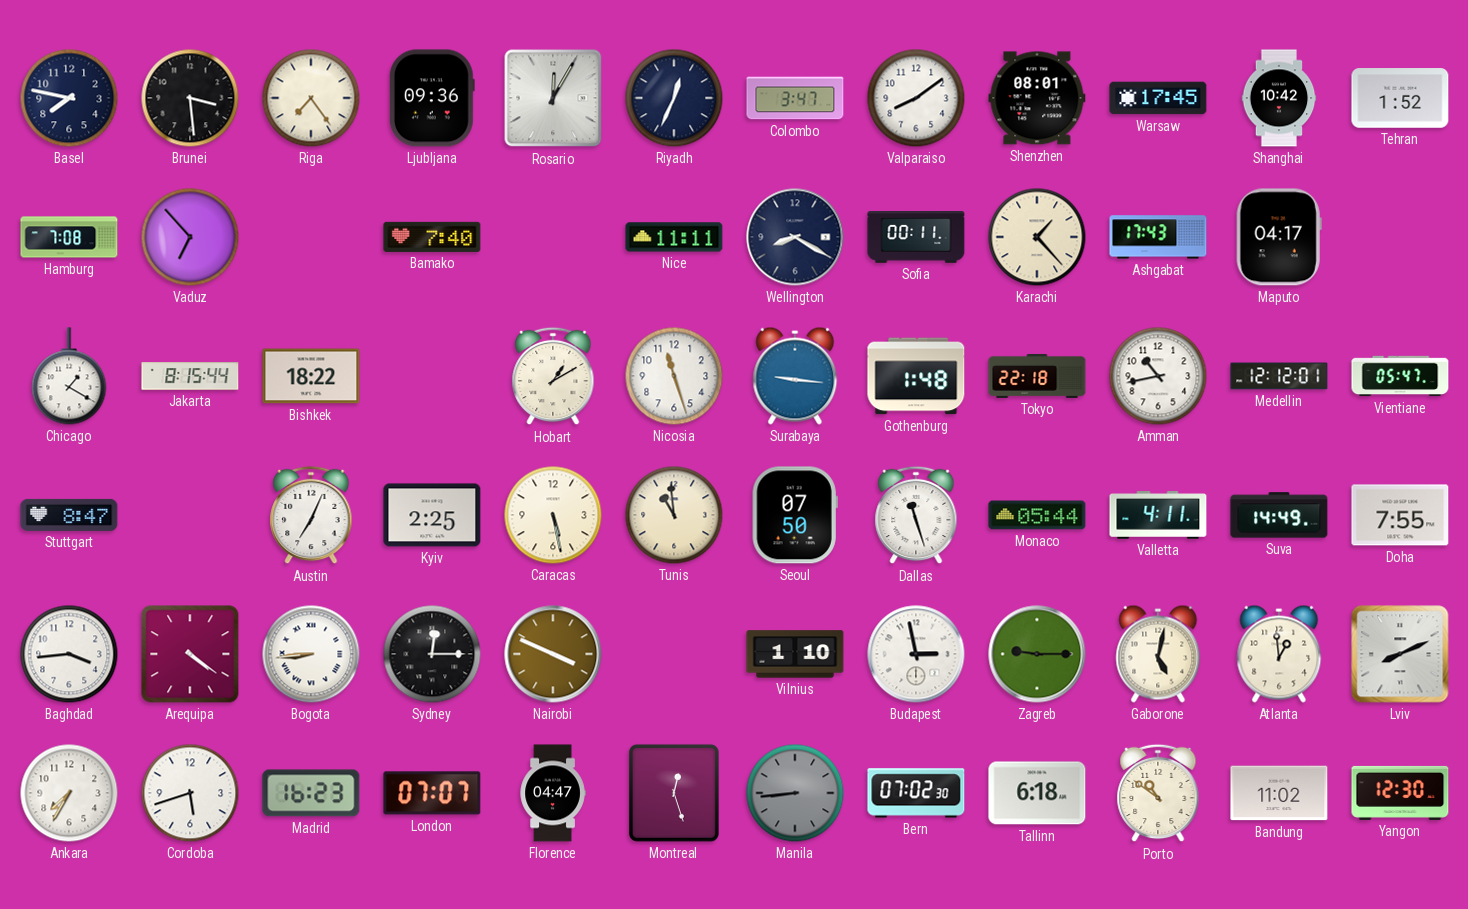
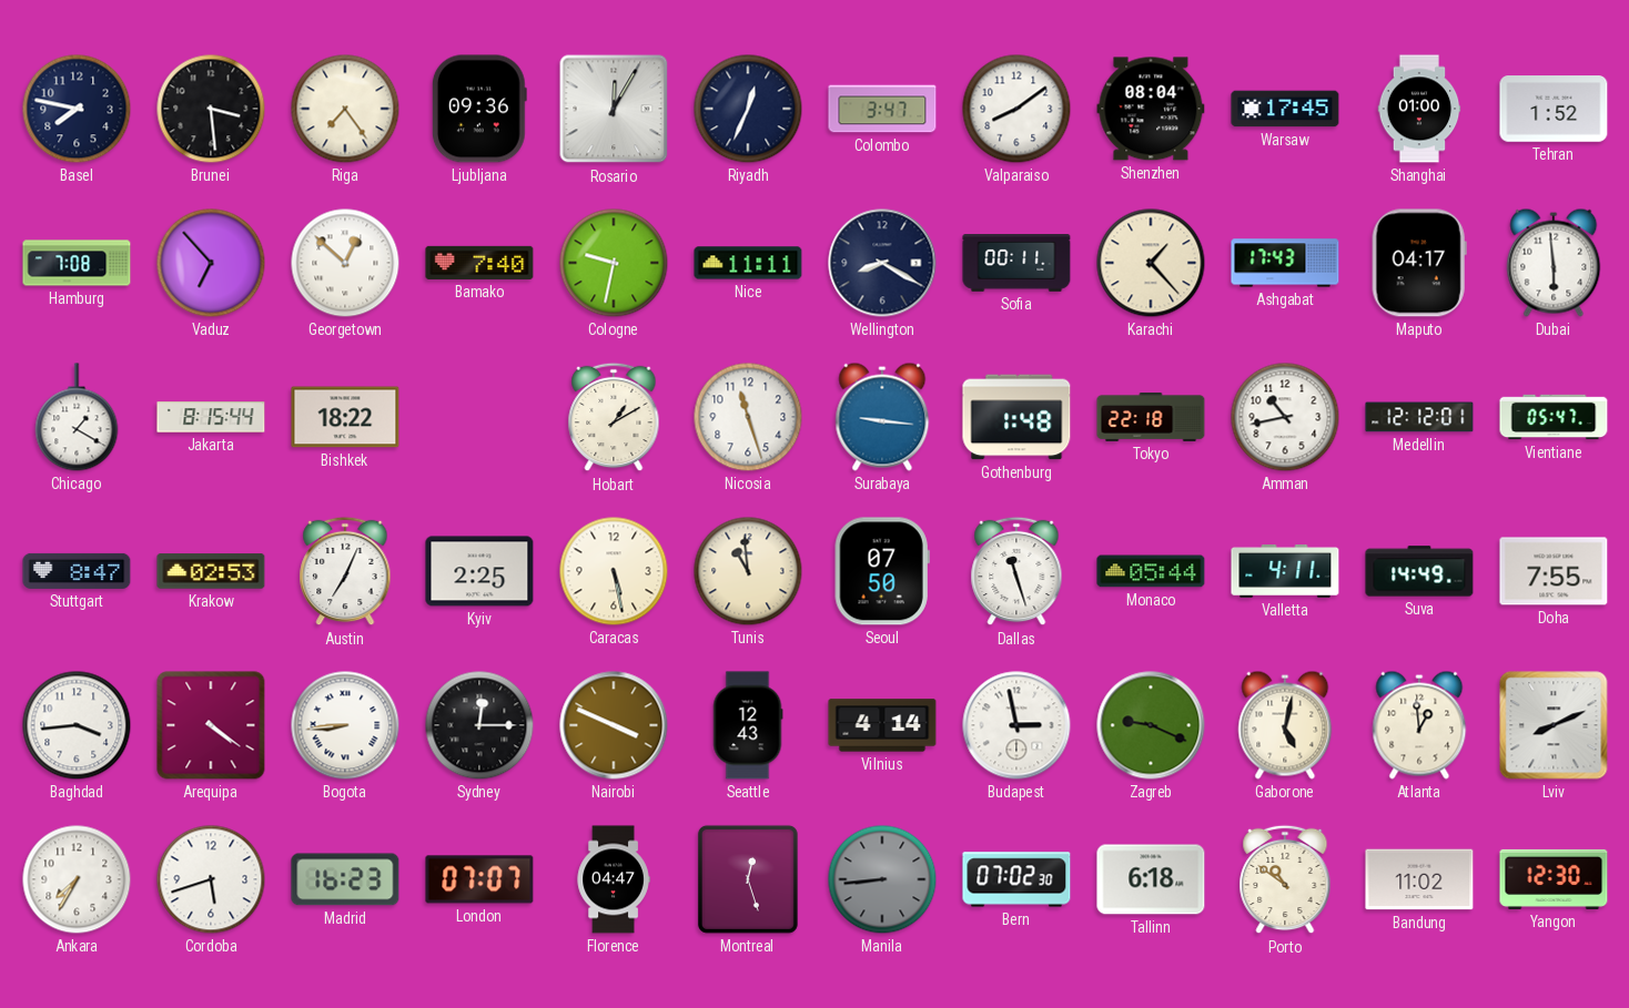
Shenzhen: 08:01 -> 08:04
Shanghai: 10:42 -> 01:00
Georgetown: none -> 12:52
Cologne: none -> 9:32
Dubai: none -> 5:59
Krakow: none -> 02:53
Seattle: none -> 12:43
Vilnius: 1:10 -> 4:14
Zagreb: 9:15 -> 9:19
